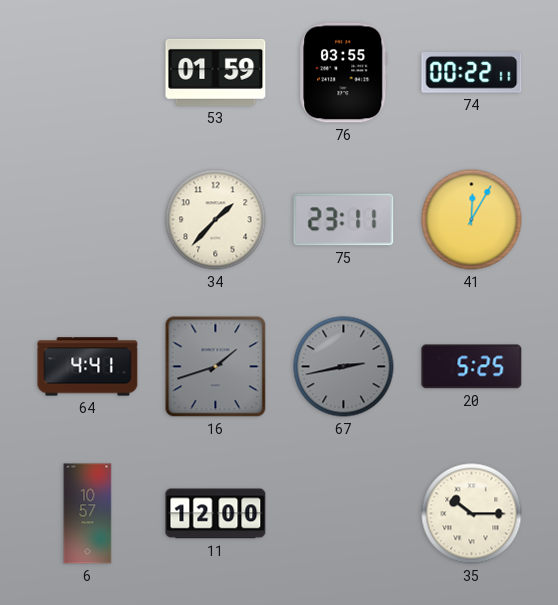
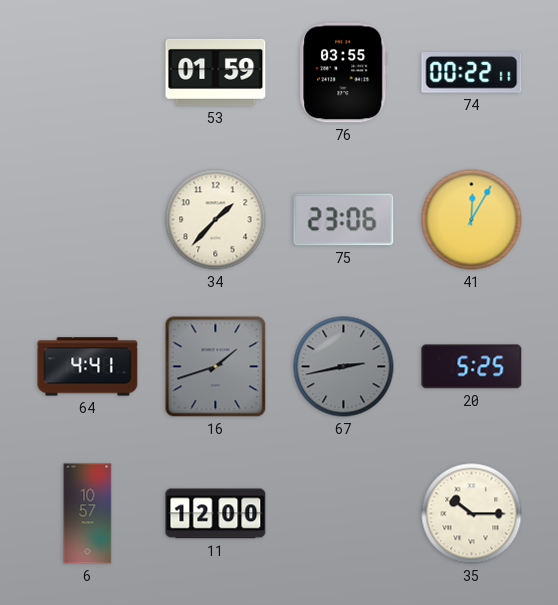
75: 23:11 -> 23:06
